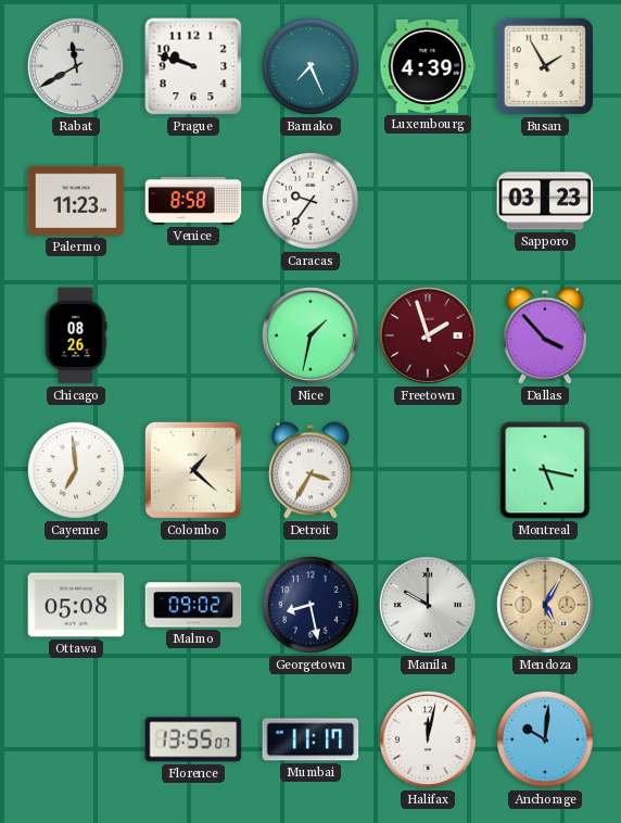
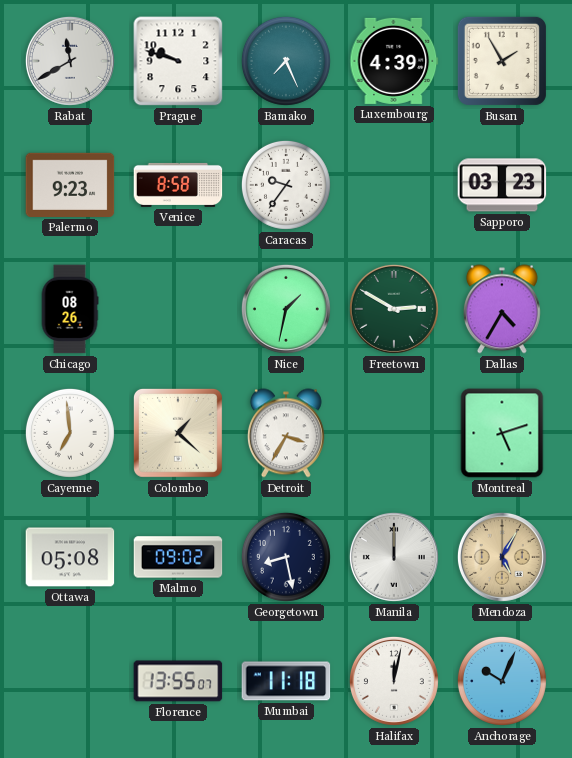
Palermo: 11:23 -> 9:23
Freetown: 1:57 -> 2:50
Freetown dial: burgundy -> green
Dallas: 3:53 -> 4:35
Montreal: 5:17 -> 5:12
Manila: 10:00 -> 12:00
Mumbai: 11:17 -> 11:18
Anchorage: 10:01 -> 10:04
